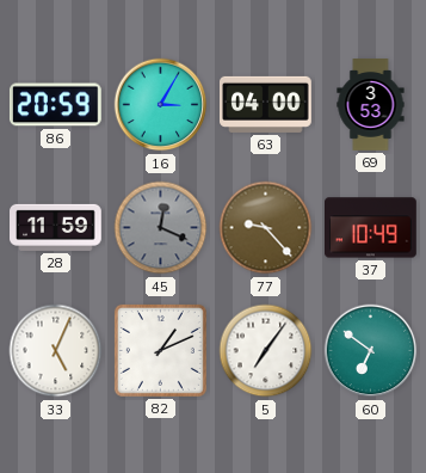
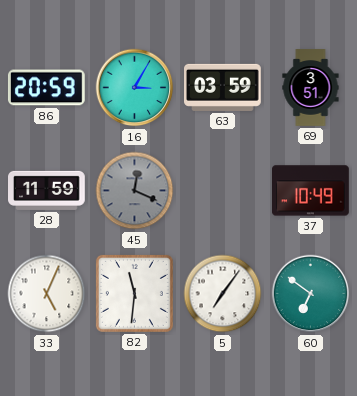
63: 04:00 -> 03:59
69: 3:53 -> 3:51
77: 9:23 -> none
82: 1:11 -> 11:31
